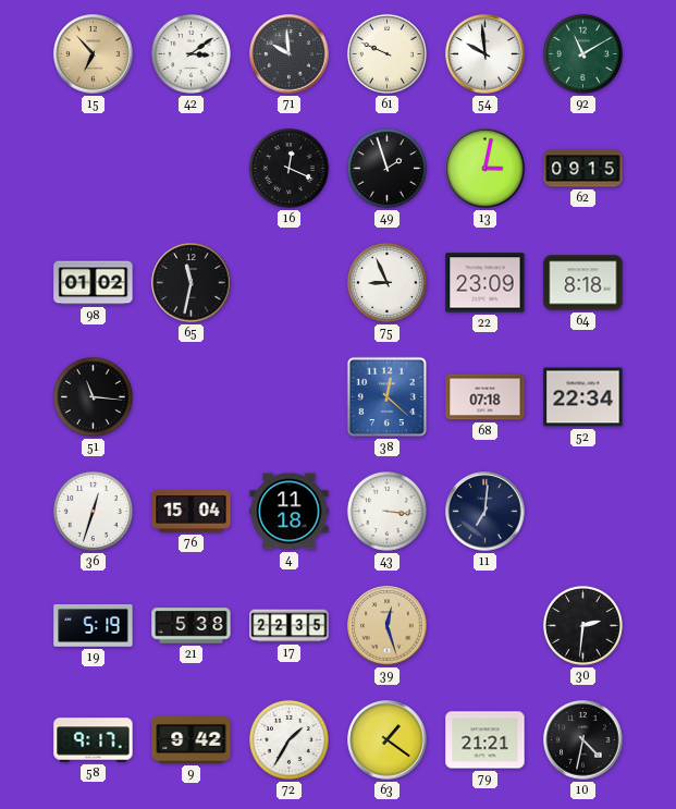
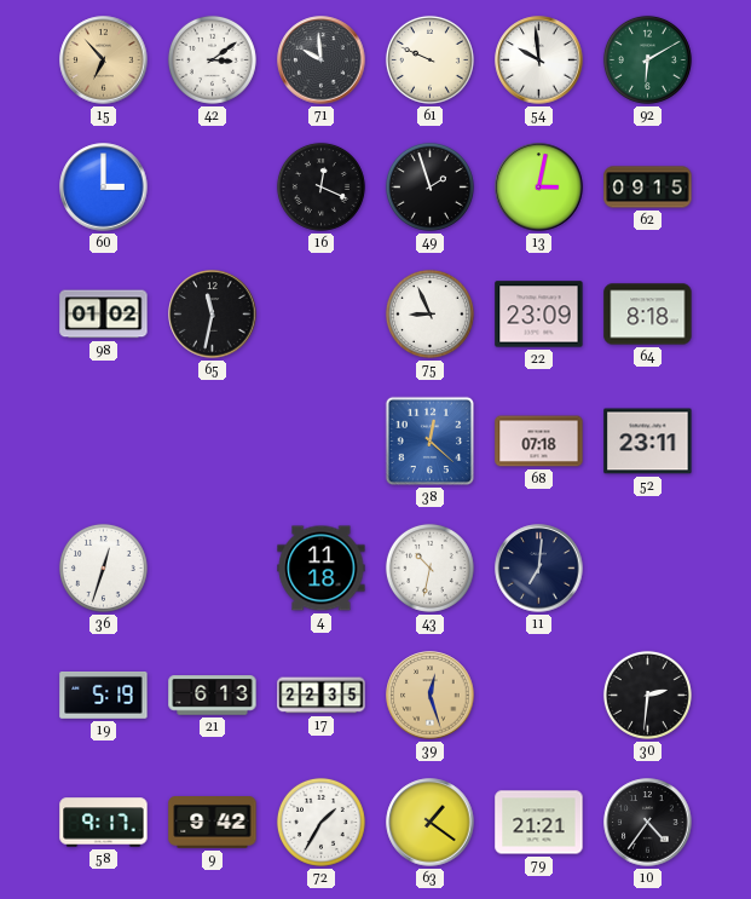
92: 11:10 -> 6:10
60: none -> 3:00
51: 11:16 -> none
52: 22:34 -> 23:11
76: 15:04 -> none
43: 3:16 -> 10:32
21: 5:38 -> 6:13
10: 4:32 -> 4:36
